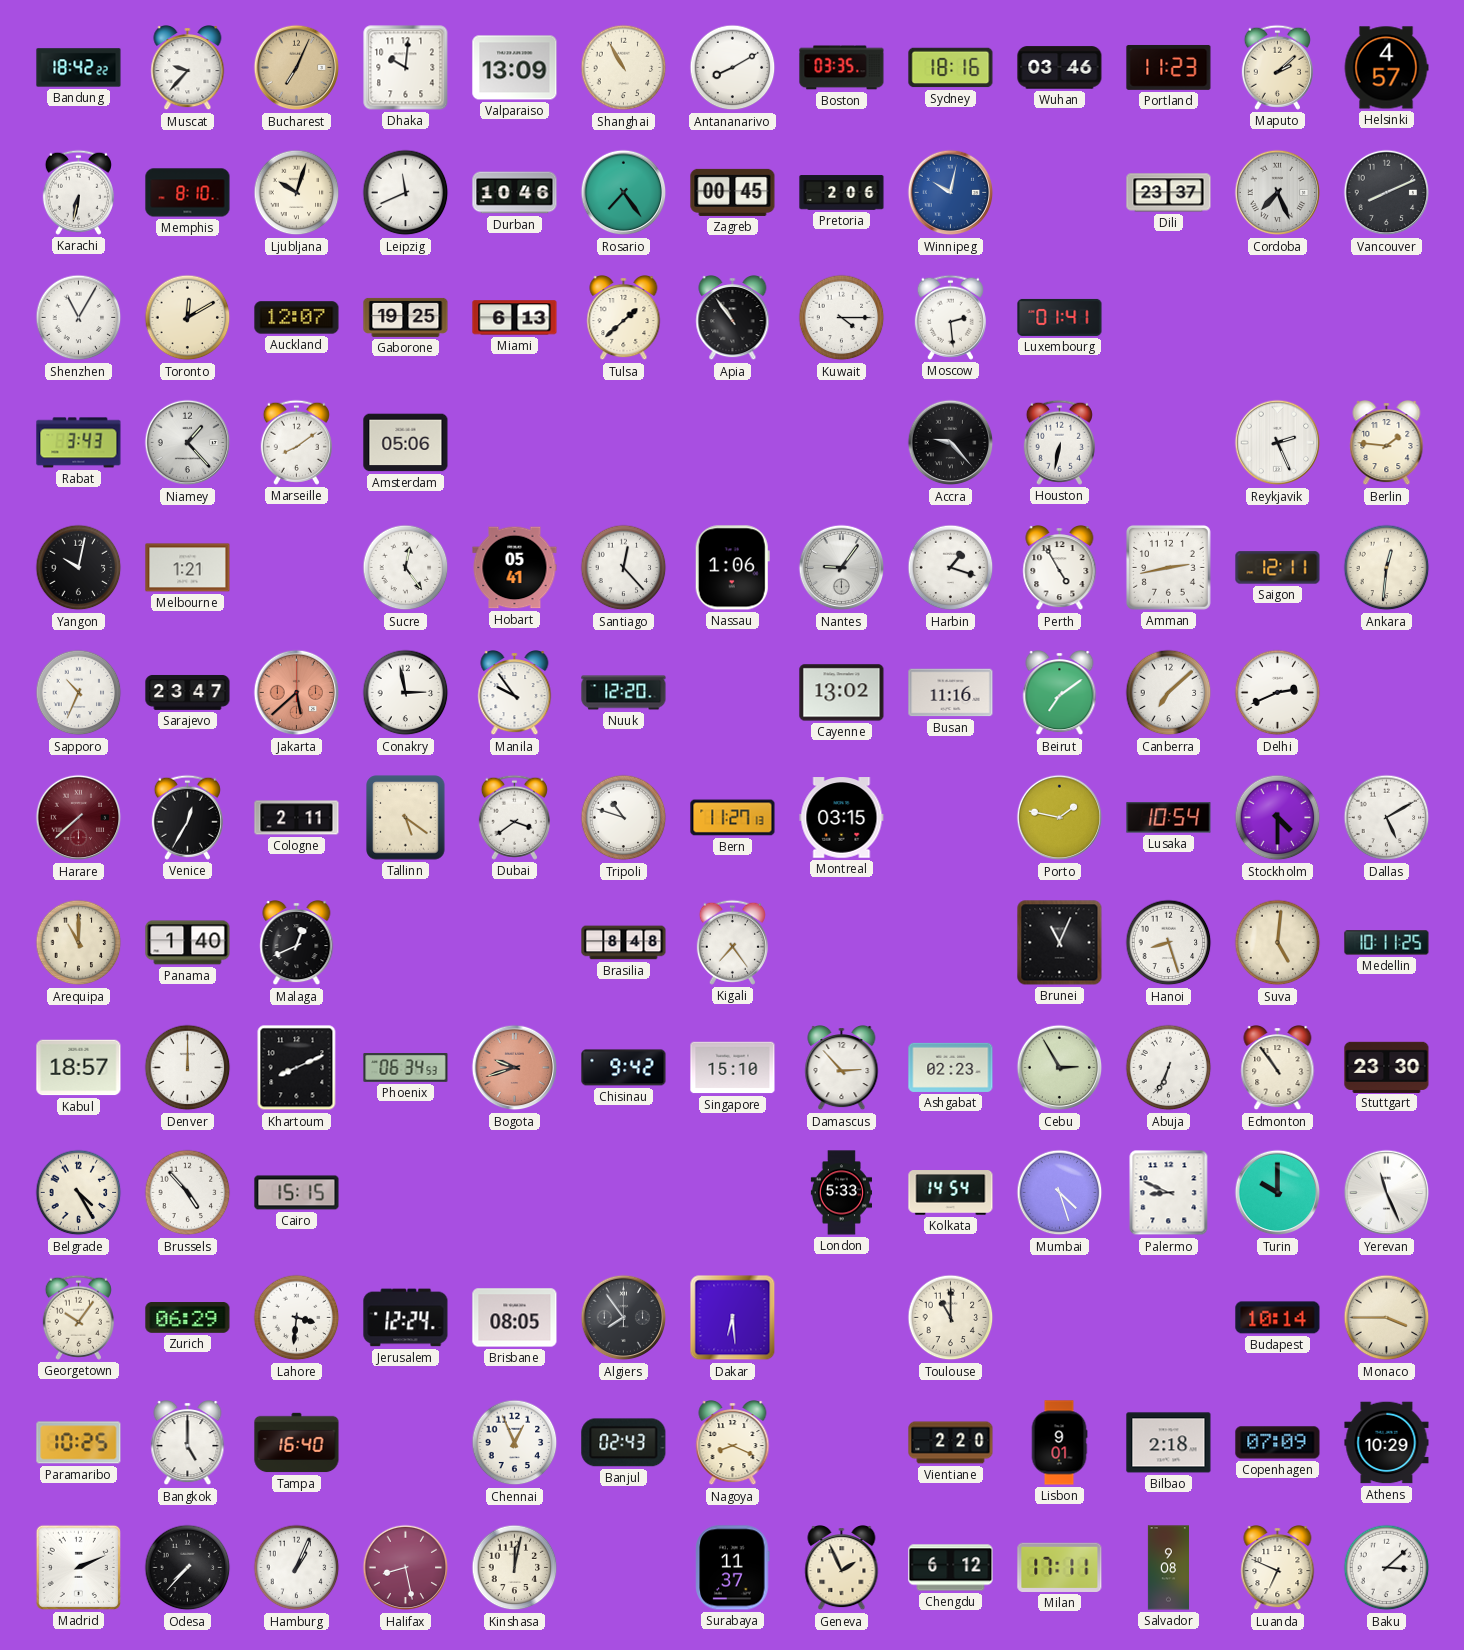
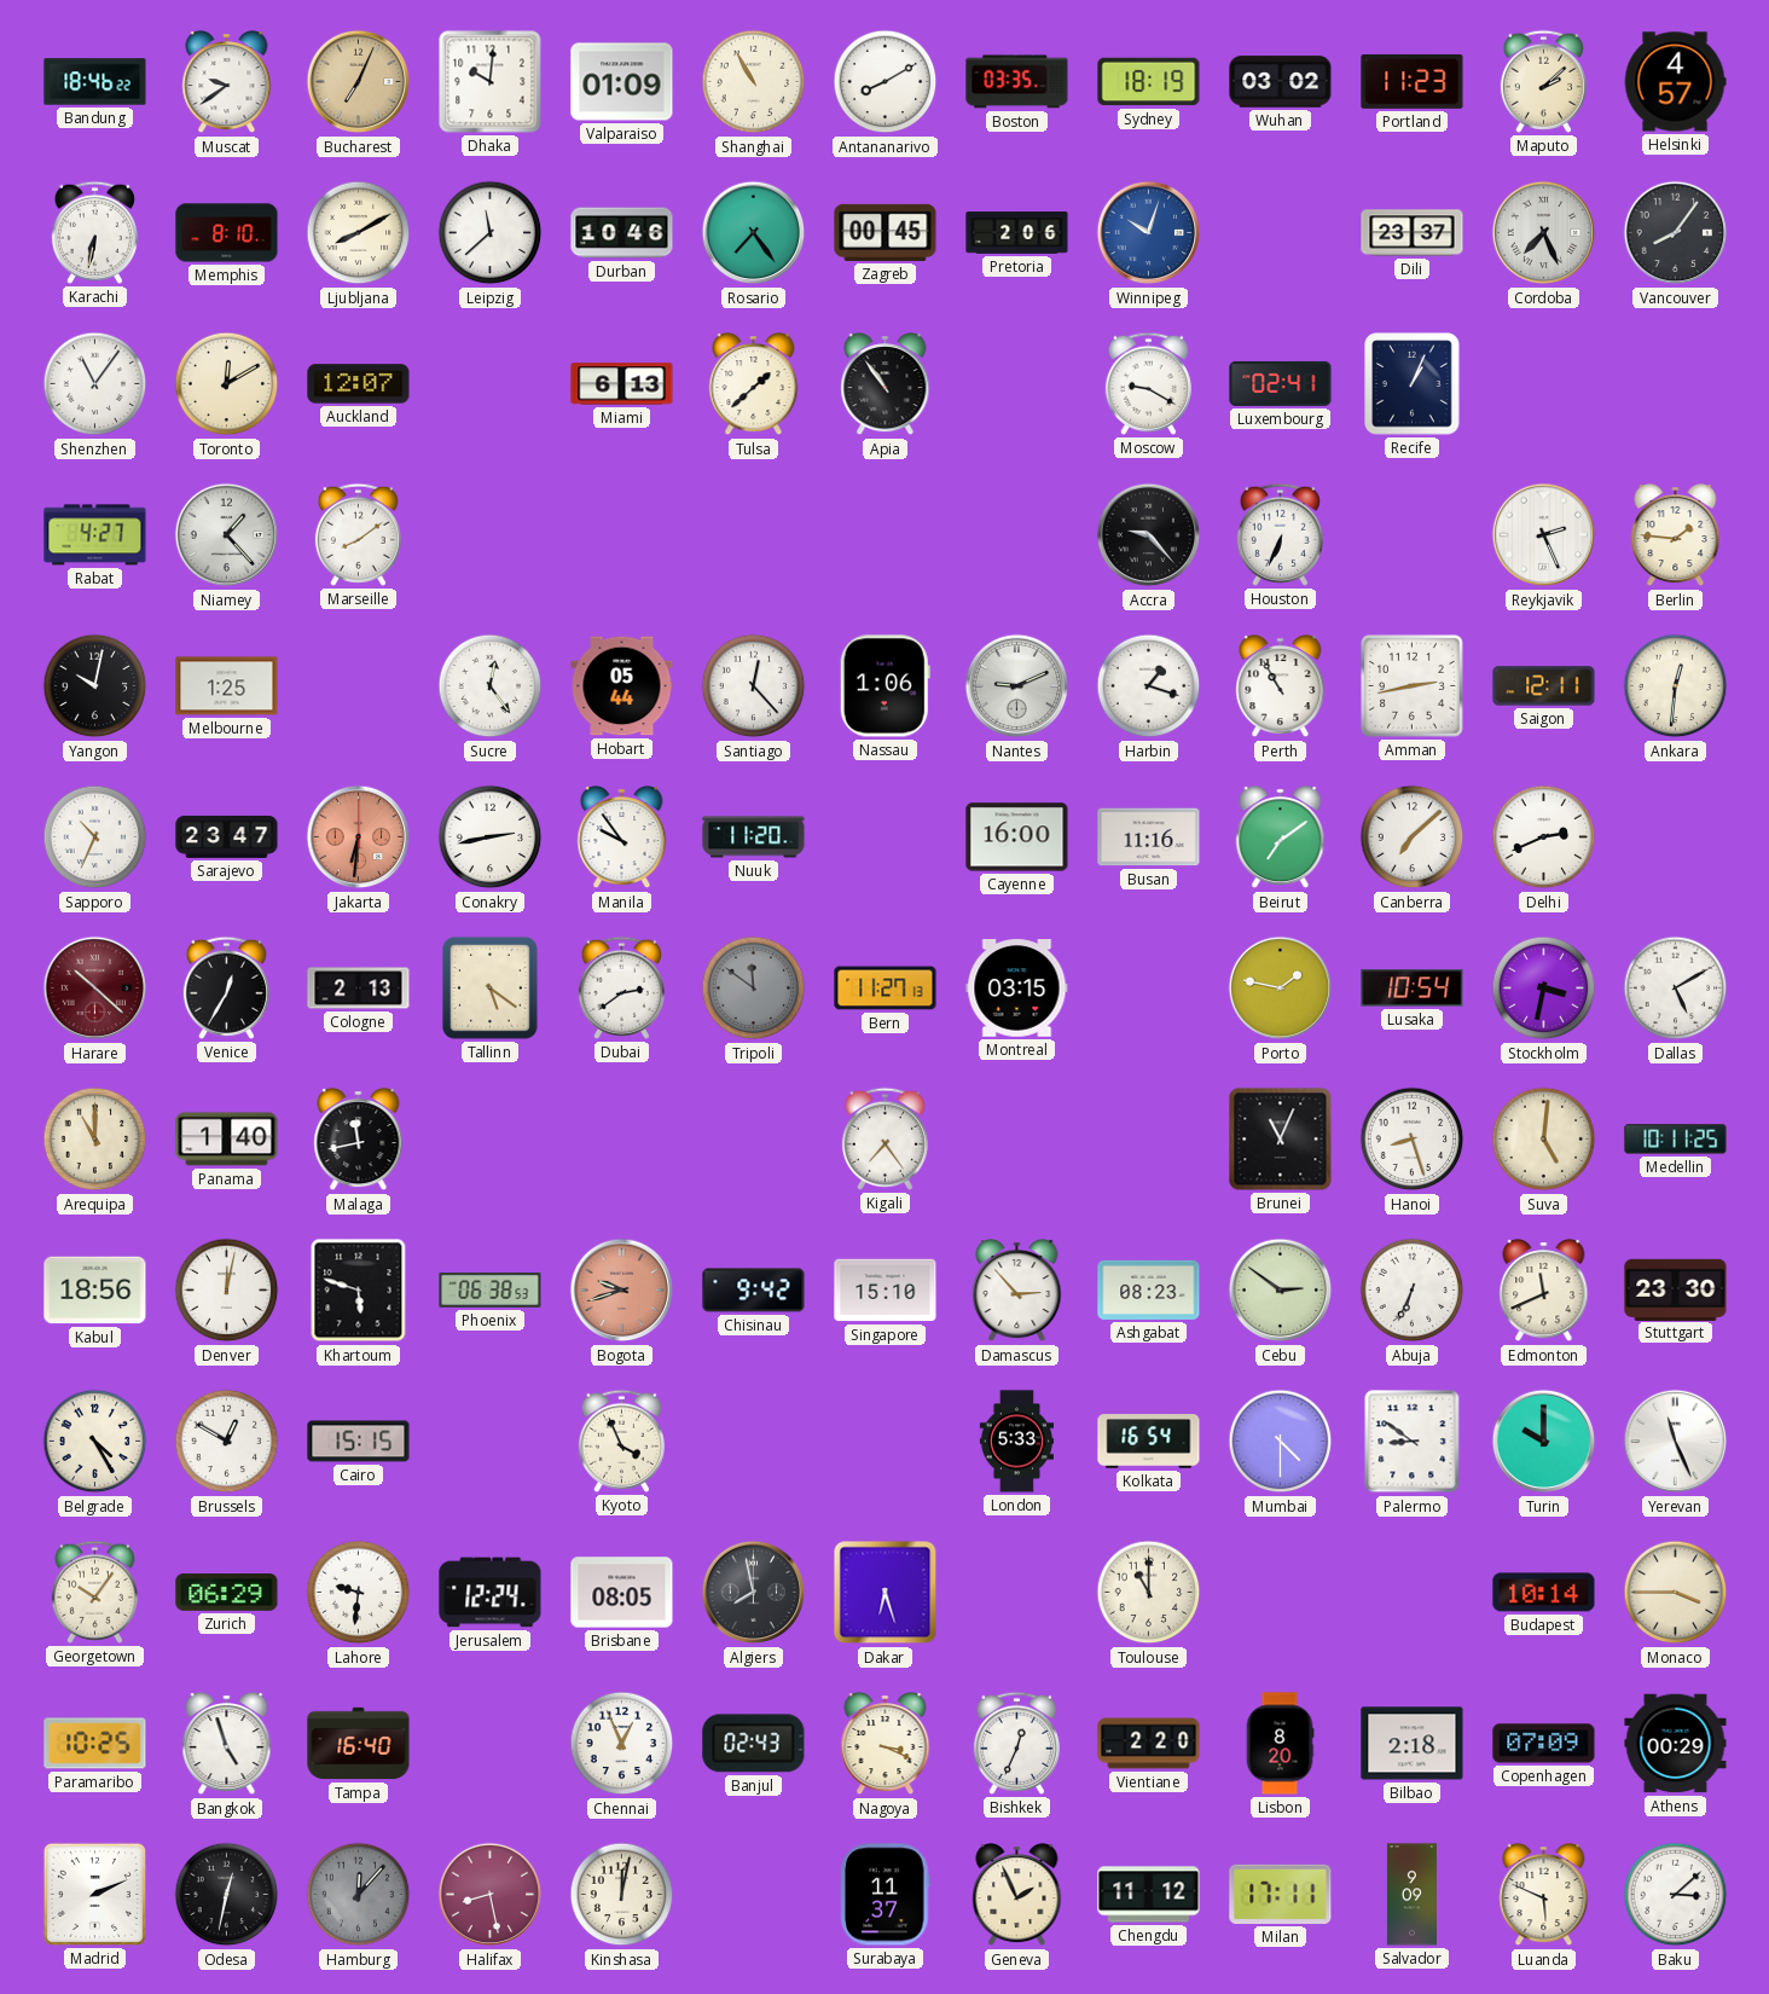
Bandung: 18:42 -> 18:46
Muscat: 9:37 -> 9:39
Valparaiso: 13:09 -> 01:09
Sydney: 18:16 -> 18:19
Wuhan: 03:46 -> 03:02
Ljubljana: 10:03 -> 8:10
Leipzig: 11:41 -> 11:38
Winnipeg: 10:02 -> 10:03
Vancouver: 8:11 -> 8:06
Shenzhen: 11:05 -> 11:06
Gaborone: 19:25 -> none
Kuwait: 4:15 -> none
Moscow: 2:29 -> 9:20
Luxembourg: 01:41 -> 02:41
Recife: none -> 1:04
Rabat: 3:43 -> 4:27
Amsterdam: 05:06 -> none
Houston: 6:32 -> 6:34
Melbourne: 1:21 -> 1:25
Hobart: 05:41 -> 05:44
Nantes: 9:06 -> 9:11
Perth: 4:55 -> 10:55
Jakarta: 5:38 -> 6:31
Conakry: 2:58 -> 2:43
Nuuk: 12:20 -> 11:20
Cayenne: 13:02 -> 16:00
Harare: 7:38 -> 10:22
Cologne: 2:11 -> 2:13
Dubai: 3:39 -> 2:39
Tripoli: 10:48 -> 11:51
Tripoli dial: white -> grey
Stockholm: 4:30 -> 3:32
Malaga: 12:41 -> 11:43
Brasilia: 8:48 -> none
Kabul: 18:57 -> 18:56
Denver: 12:00 -> 12:02
Khartoum: 8:11 -> 5:48
Phoenix: 06:34 -> 06:38
Ashgabat: 02:23 -> 08:23
Cebu: 2:55 -> 2:51
Edmonton: 10:54 -> 11:41
Brussels: 4:53 -> 12:50
Kyoto: none -> 3:56
Kolkata: 14:54 -> 16:54
Mumbai: 4:27 -> 4:30
Palermo: 8:49 -> 8:51
Lahore: 3:31 -> 9:31
Algiers: 7:54 -> 7:58
Dakar: 6:29 -> 6:27
Bangkok: 5:00 -> 4:57
Nagoya: 8:19 -> 3:19
Bishkek: none -> 12:34
Lisbon: 9:01 -> 8:20
Athens: 10:29 -> 00:29
Odesa: 7:37 -> 12:32
Hamburg: 1:04 -> 12:07
Hamburg dial: white -> grey
Chengdu: 6:12 -> 11:12
Salvador: 9:08 -> 9:09
Luanda: 6:49 -> 5:49
